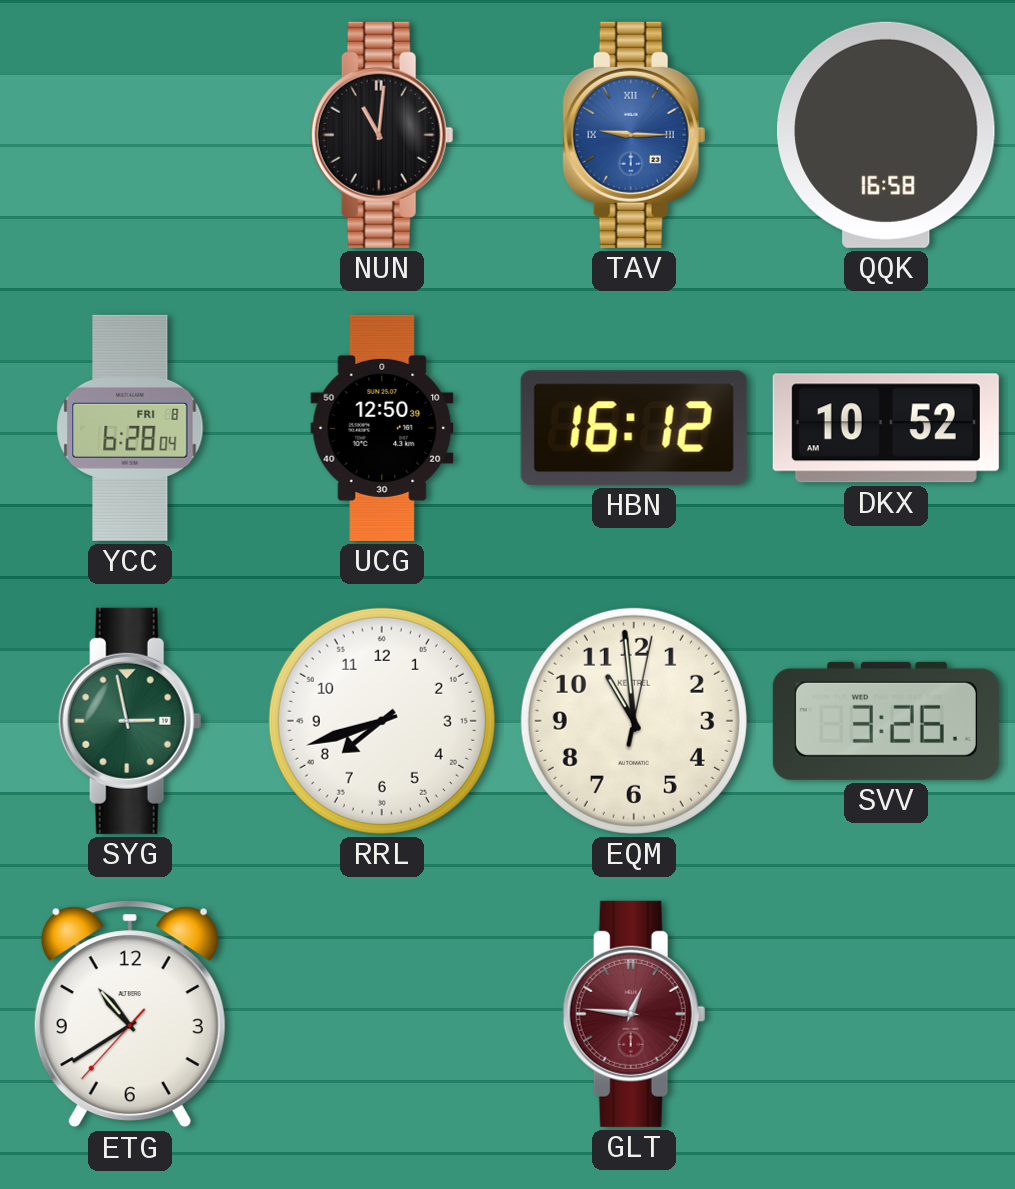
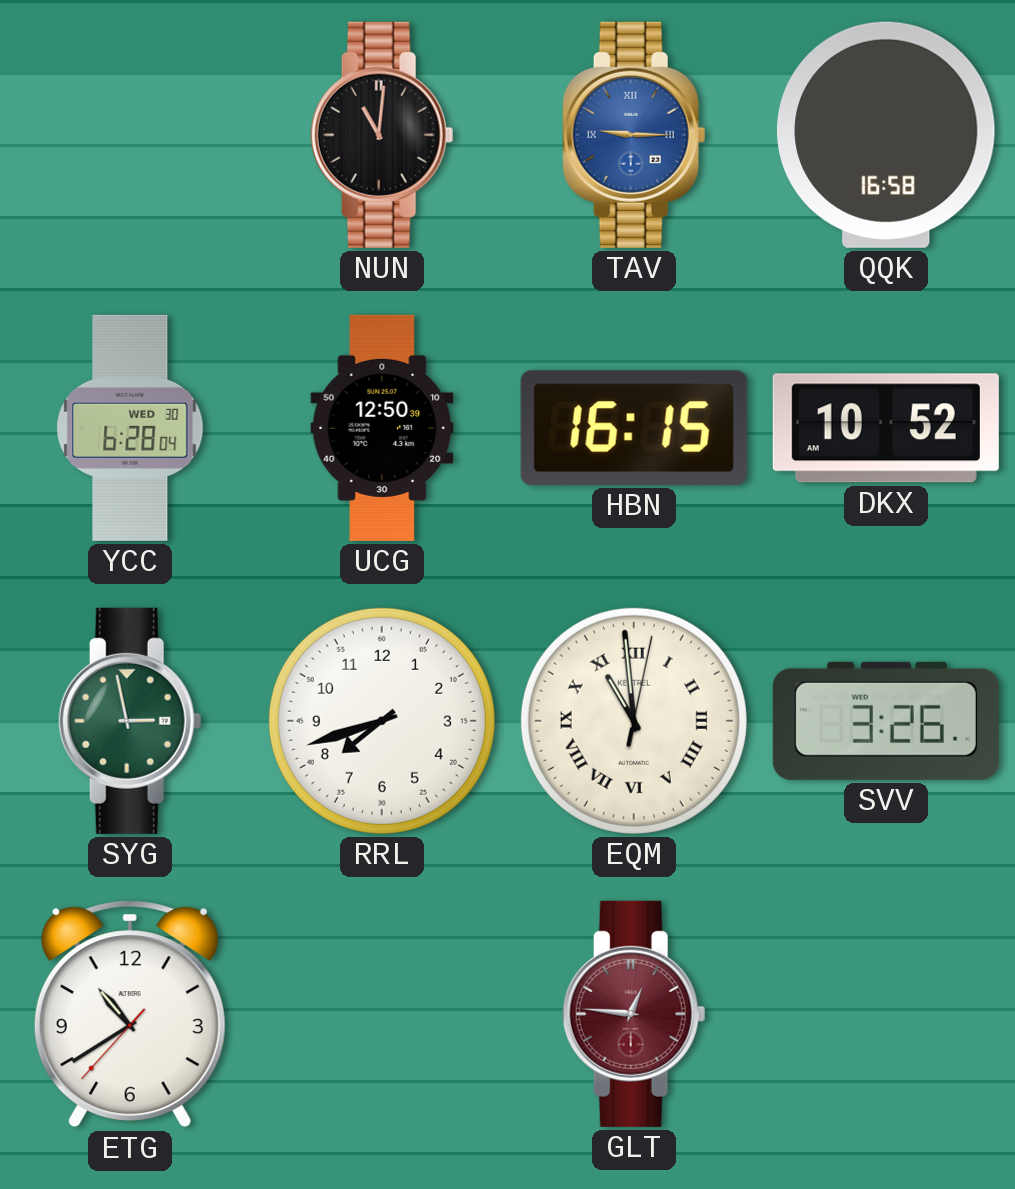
YCC date: FRI 8 -> WED 30
HBN: 16:12 -> 16:15
EQM numerals: Arabic -> Roman
